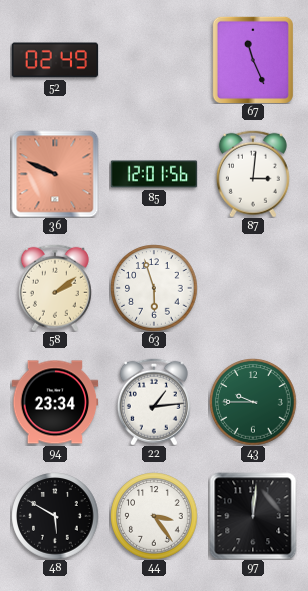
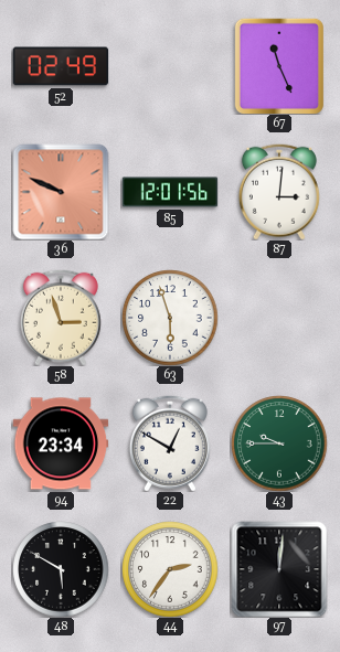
58: 2:09 -> 2:57
22: 1:14 -> 12:50
44: 3:24 -> 2:36
